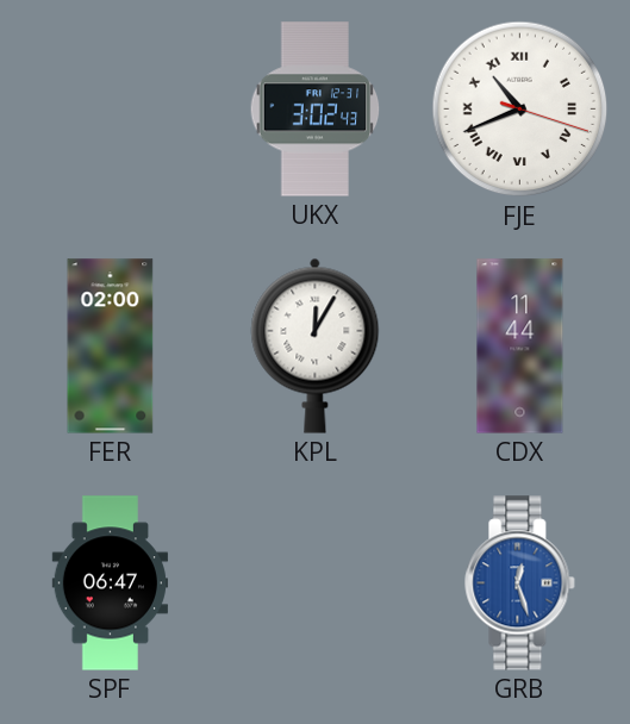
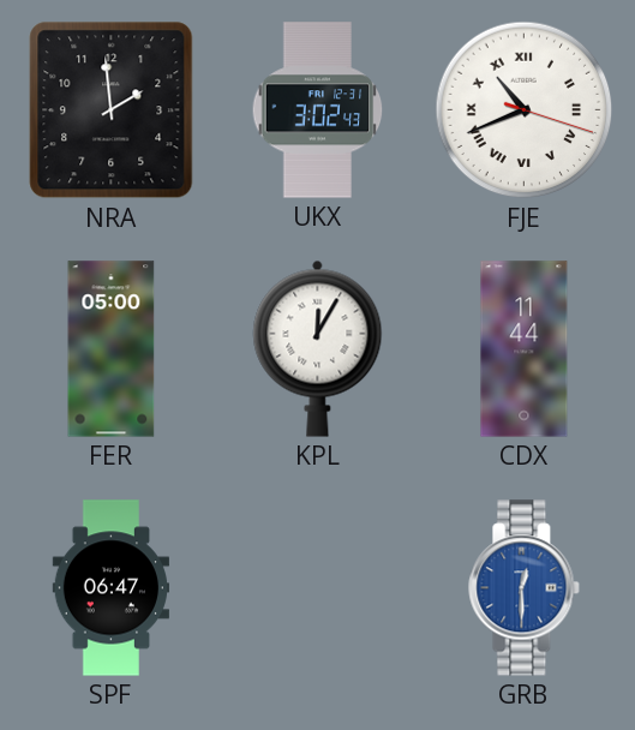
NRA: none -> 1:59
FER: 02:00 -> 05:00
GRB: 12:27 -> 12:30
